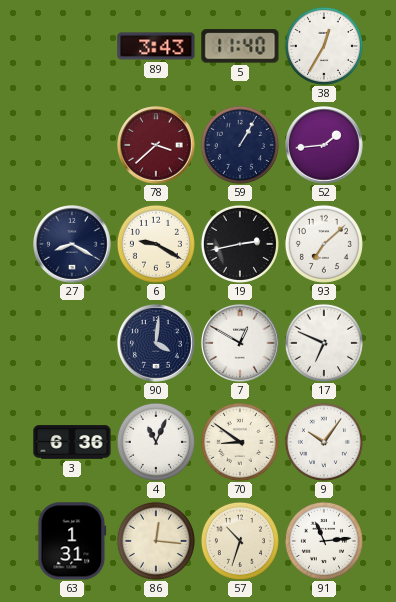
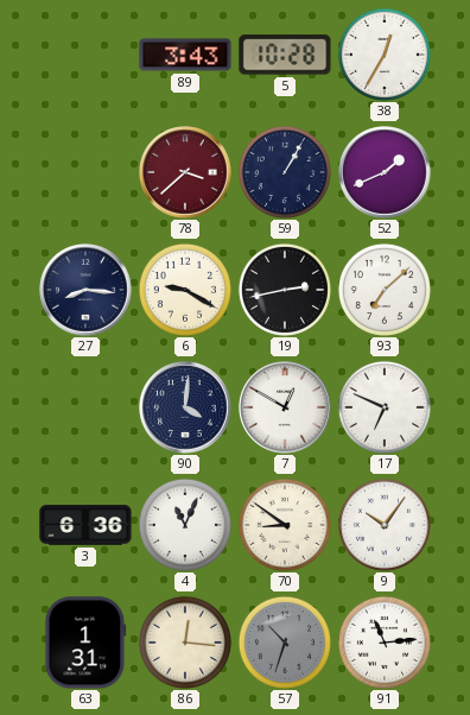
5: 11:40 -> 10:28
52: 1:44 -> 1:41
27: 8:20 -> 8:16
57 dial: cream -> grey
